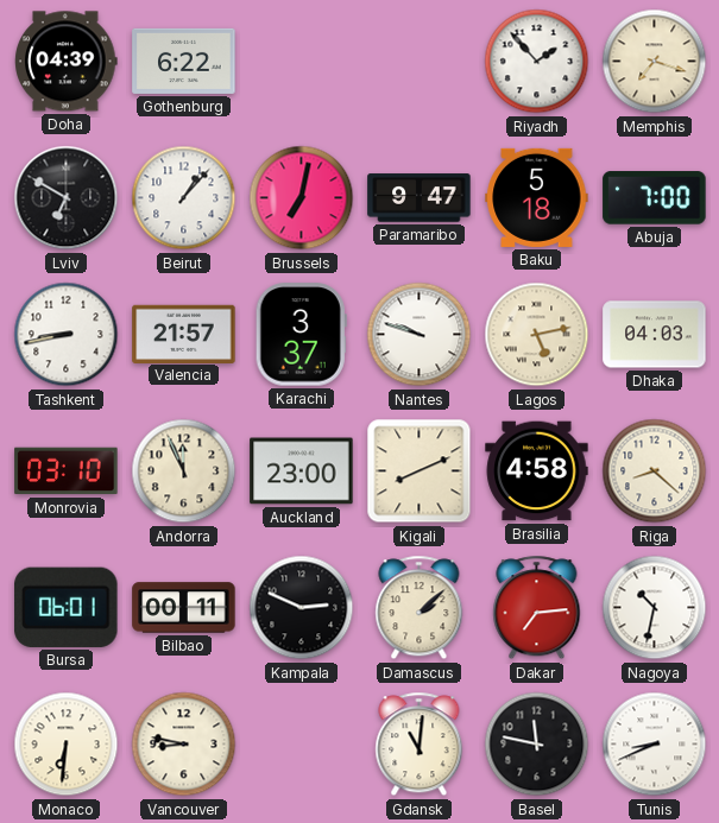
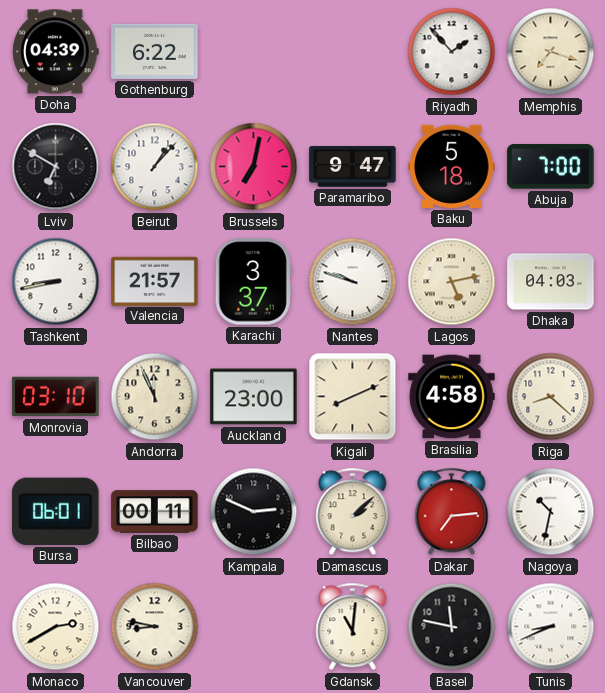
Monaco: 6:31 -> 2:40
